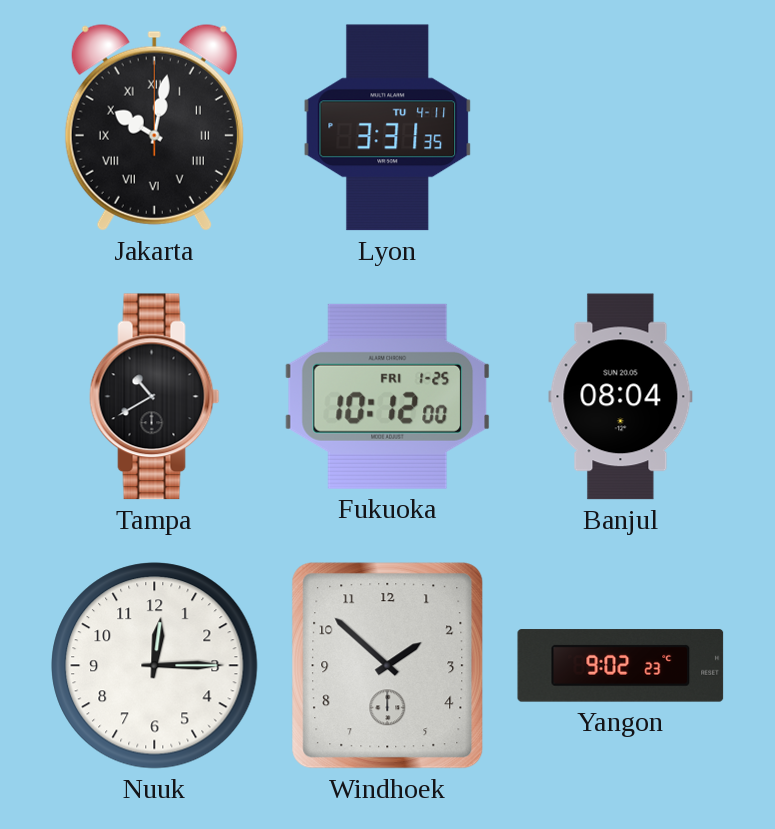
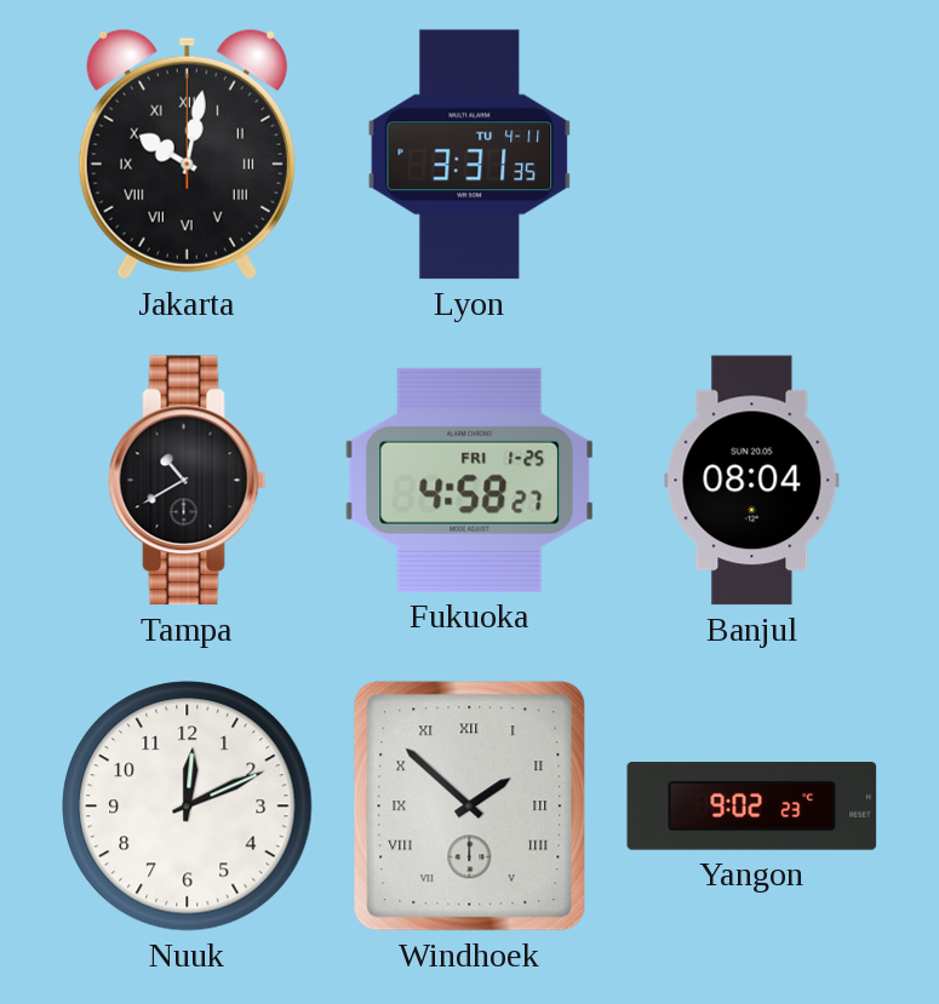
Fukuoka: 10:12 -> 4:58
Nuuk: 12:15 -> 12:11
Windhoek numerals: Arabic -> Roman
